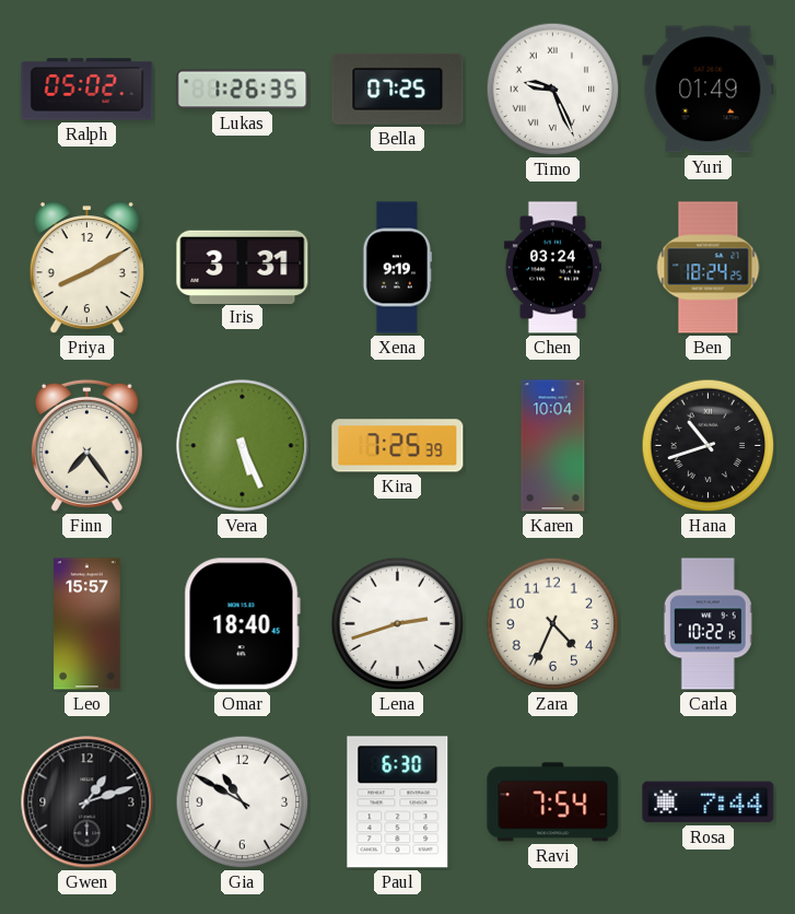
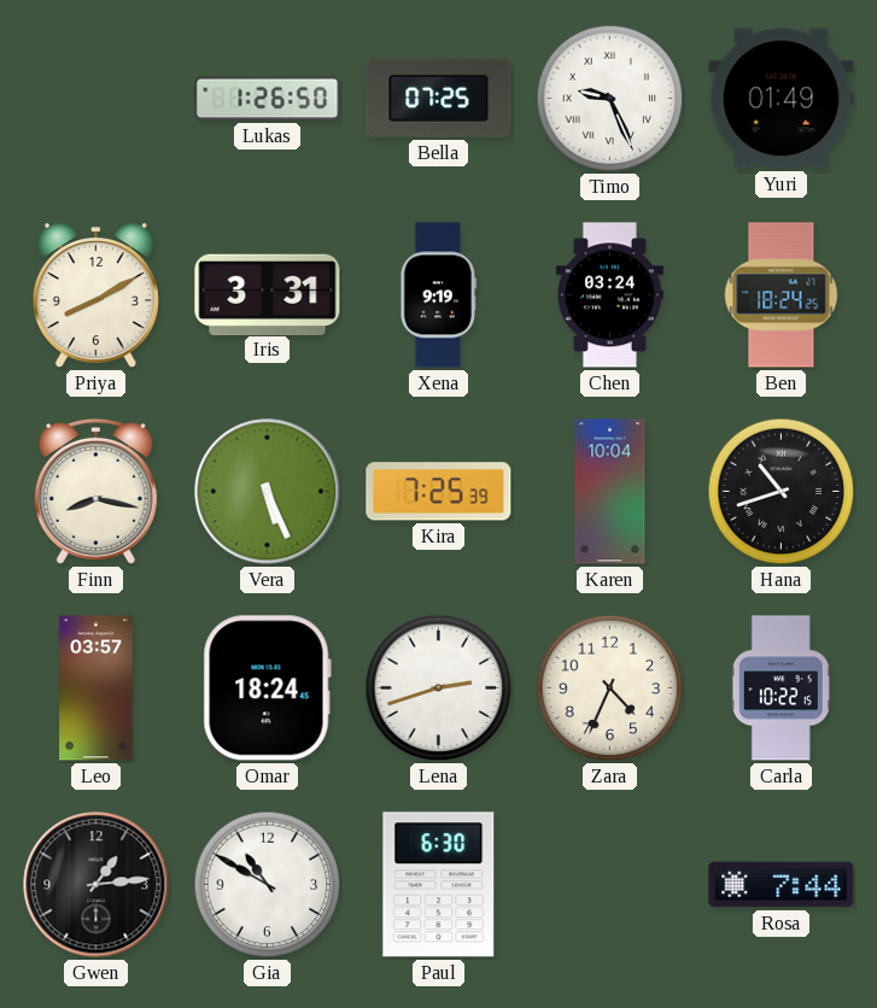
Ralph: 05:02 -> none
Lukas: 1:26:35 -> 1:26:50
Finn: 7:24 -> 8:17
Leo: 15:57 -> 03:57
Omar: 18:40 -> 18:24
Gwen: 1:12 -> 1:14
Ravi: 7:54 -> none
